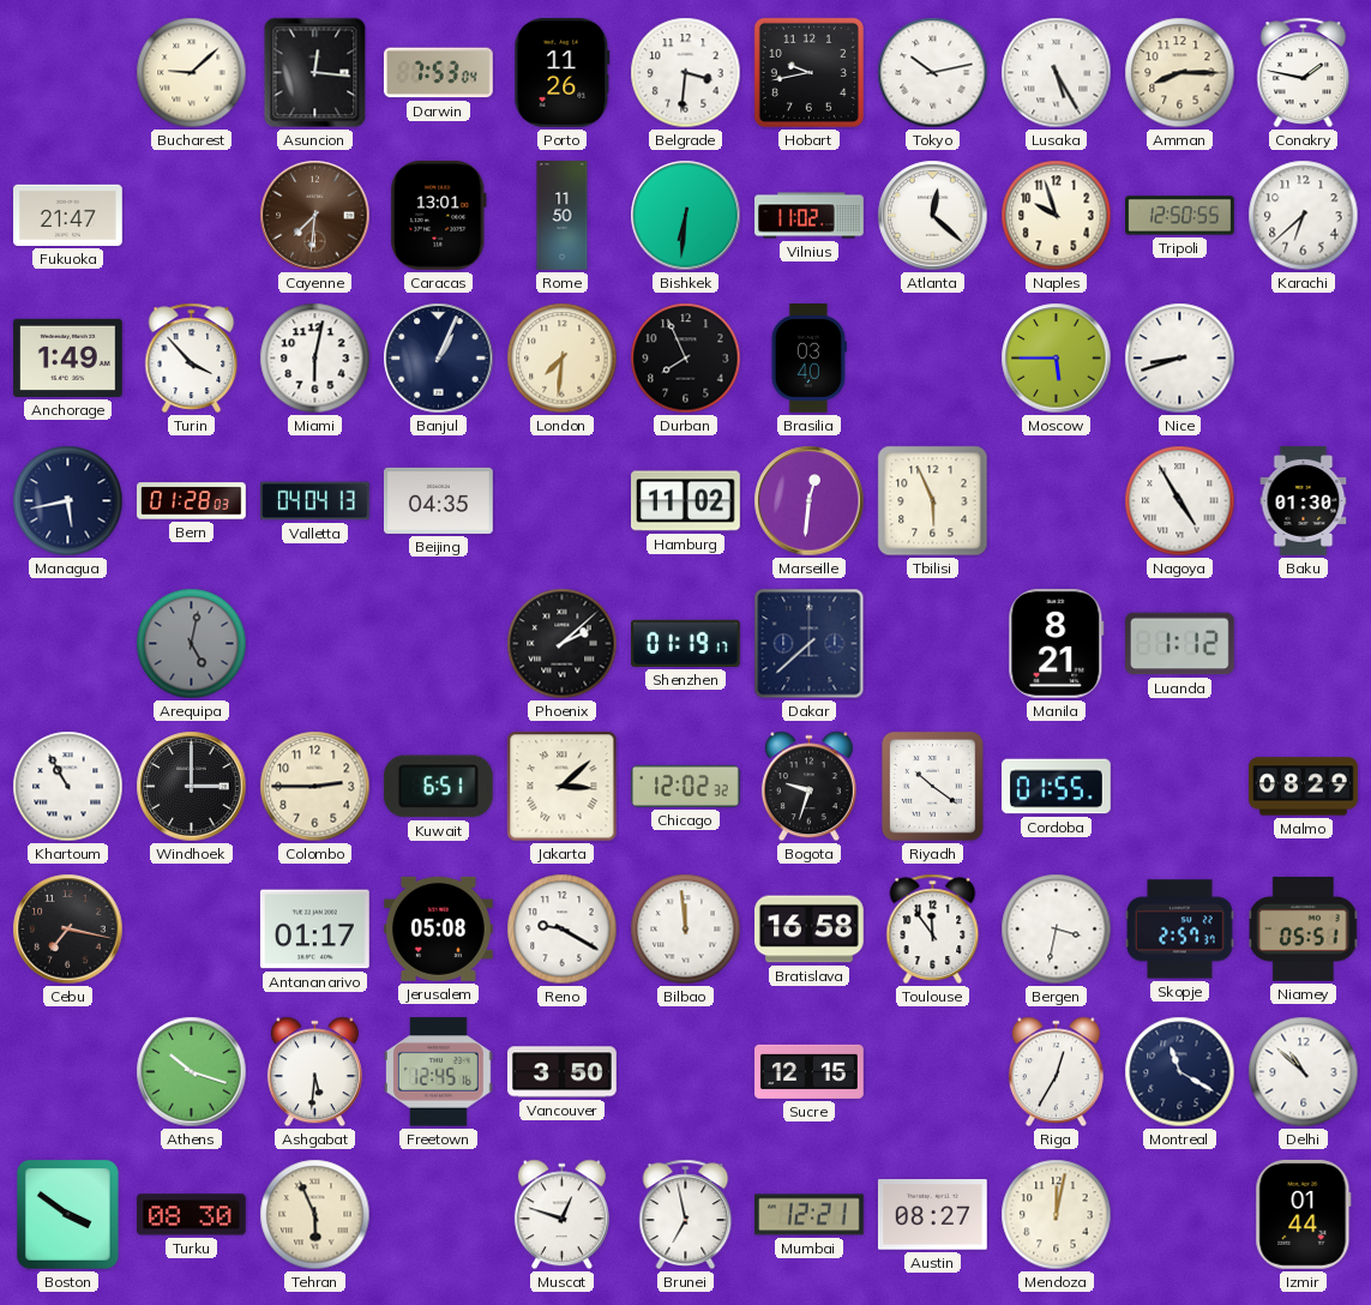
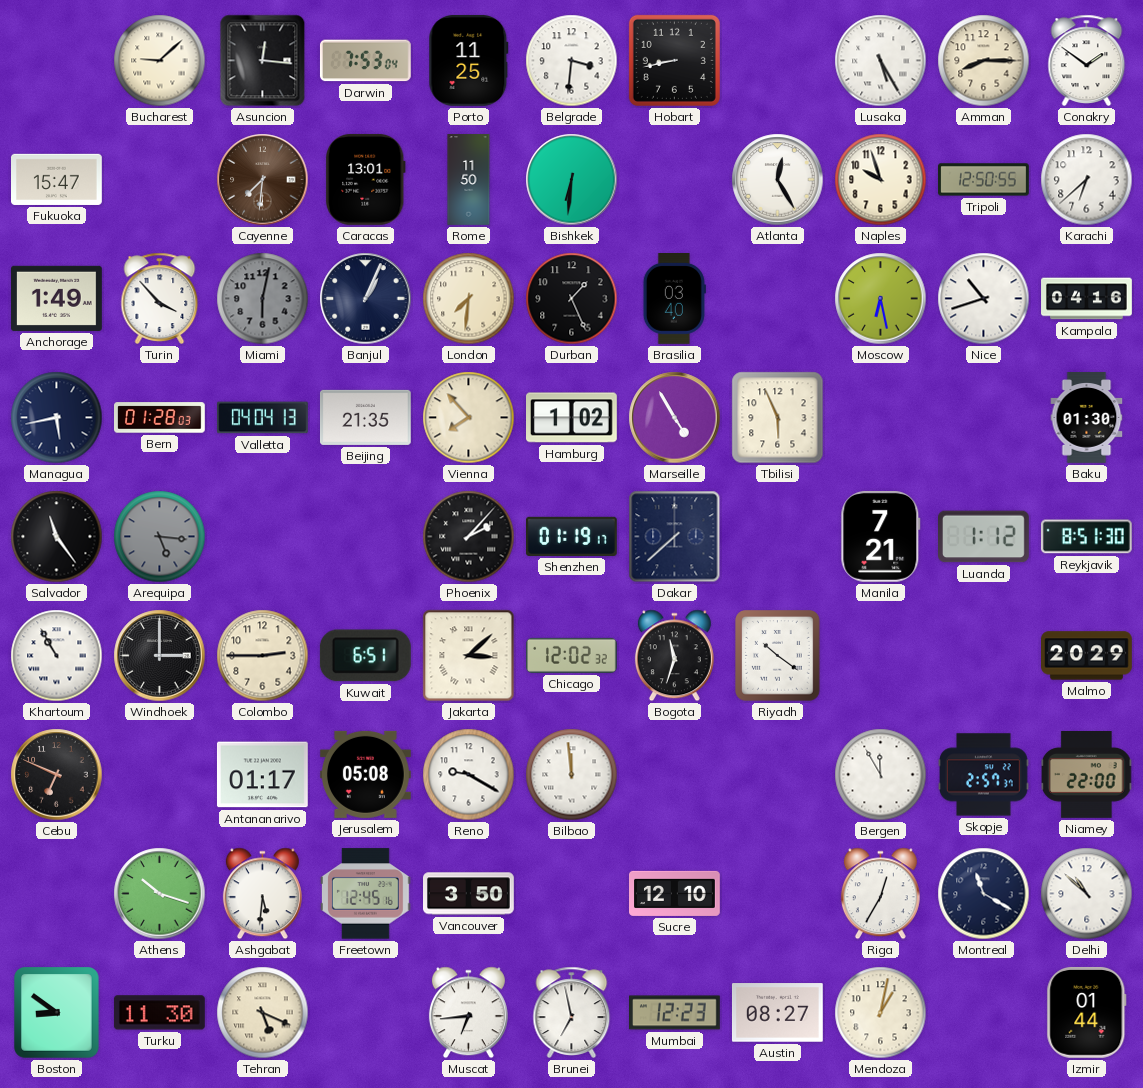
Porto: 11:26 -> 11:25
Hobart: 9:43 -> 8:43
Tokyo: 10:13 -> none
Conakry: 1:47 -> 1:51
Fukuoka: 21:47 -> 15:47
Vilnius: 11:02 -> none
Atlanta: 12:22 -> 12:25
Miami dial: white -> grey
Durban: 7:56 -> 1:26
Moscow: 5:45 -> 6:28
Nice: 8:42 -> 10:42
Kampala: none -> 04:16
Beijing: 04:35 -> 21:35
Vienna: none -> 7:53
Hamburg: 11:02 -> 1:02
Marseille: 12:31 -> 4:55
Nagoya: 4:55 -> none
Salvador: none -> 11:24
Arequipa: 5:02 -> 5:16
Phoenix: 2:08 -> 2:07
Manila: 8:21 -> 7:21
Reykjavik: none -> 8:51
Bogota: 9:33 -> 11:33
Cordoba: 01:55 -> none
Malmo: 08:29 -> 20:29
Cebu: 7:17 -> 6:49
Bratislava: 16:58 -> none
Toulouse: 11:54 -> none
Bergen: 3:32 -> 11:55
Niamey: 05:51 -> 22:00
Sucre: 12:15 -> 12:10
Boston: 3:51 -> 8:51
Turku: 08:30 -> 11:30
Tehran: 5:56 -> 5:19
Muscat: 12:48 -> 6:44
Mumbai: 12:21 -> 12:23
Mendoza: 12:02 -> 1:02
